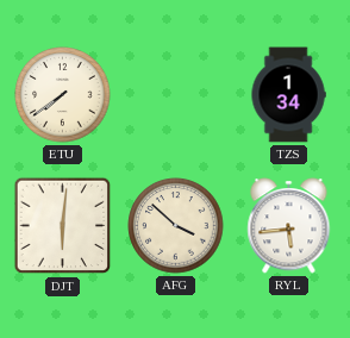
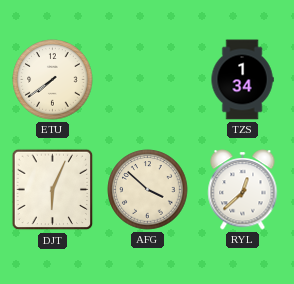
DJT: 6:01 -> 6:04
RYL: 5:44 -> 12:38
